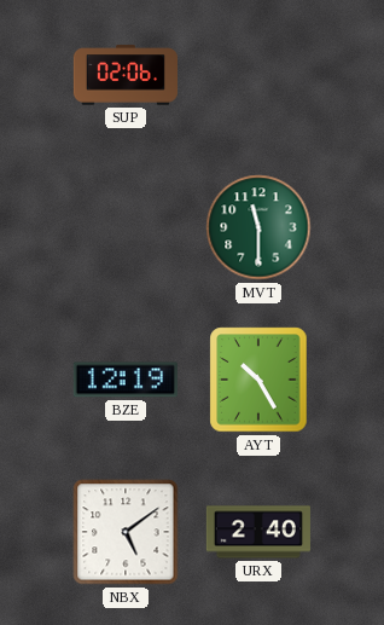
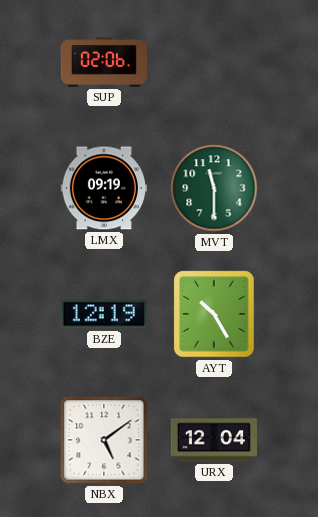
LMX: none -> 09:19
URX: 2:40 -> 12:04
